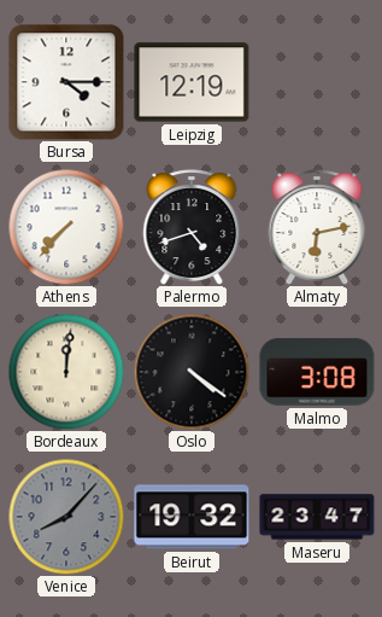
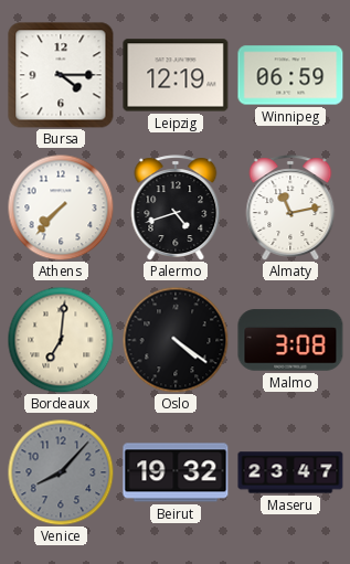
Winnipeg: none -> 06:59
Almaty: 6:13 -> 11:13
Bordeaux: 12:01 -> 7:01
